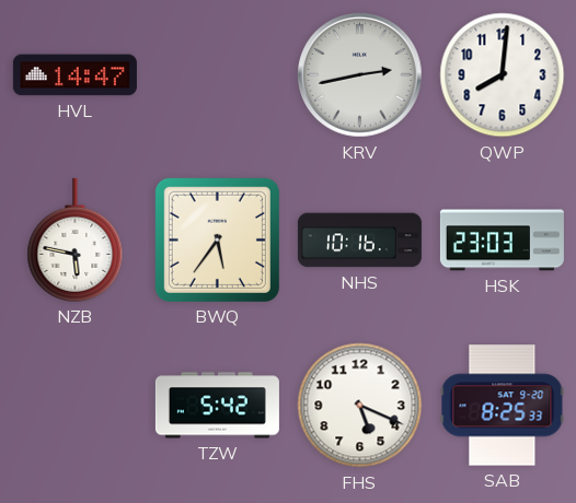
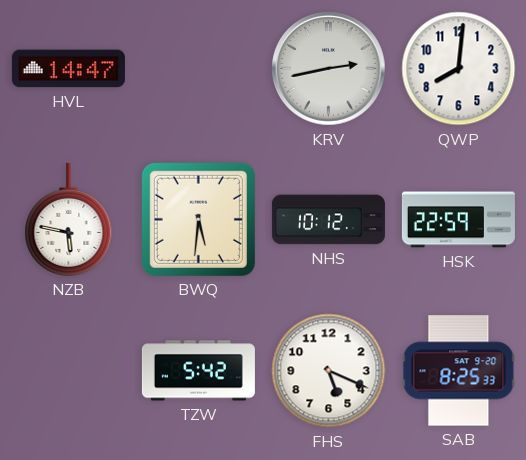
BWQ: 5:36 -> 5:31
NHS: 10:16 -> 10:12
HSK: 23:03 -> 22:59
